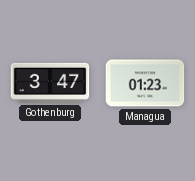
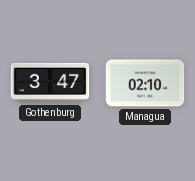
Managua: 01:23 -> 02:10
